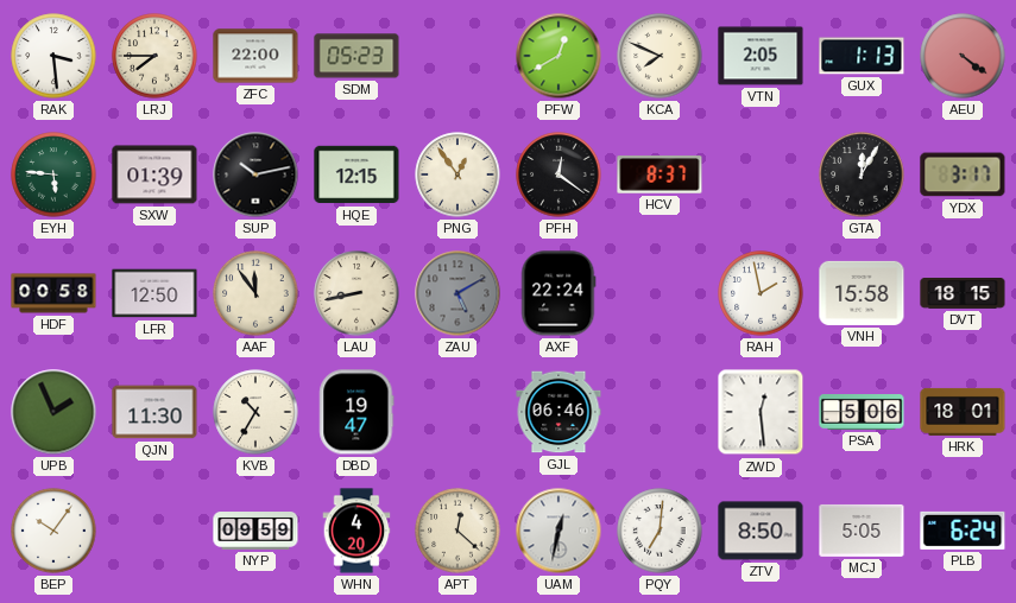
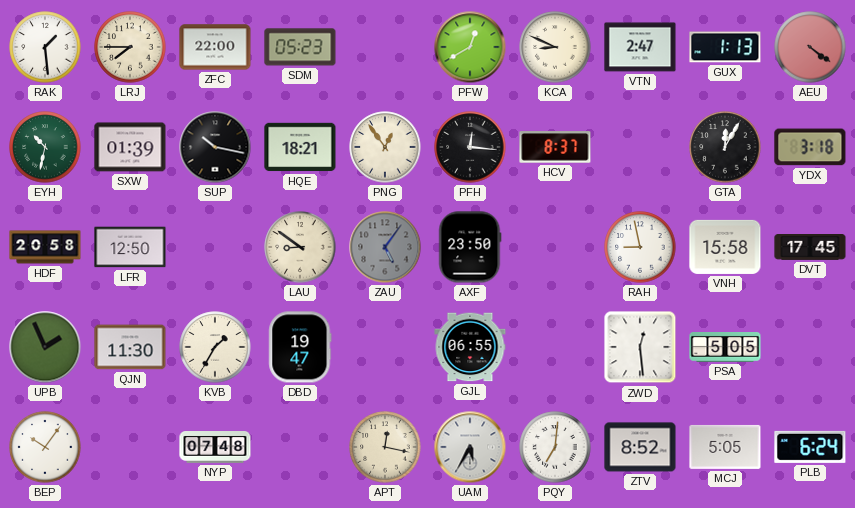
RAK: 3:29 -> 1:29
KCA: 7:49 -> 8:49
VTN: 2:05 -> 2:47
EYH: 5:46 -> 10:32
SUP: 10:13 -> 10:17
HQE: 12:15 -> 18:21
PFH: 12:21 -> 12:16
YDX: 3:17 -> 3:18
HDF: 00:58 -> 20:58
AAF: 11:54 -> none
LAU: 8:43 -> 8:51
ZAU: 5:10 -> 5:06
AXF: 22:24 -> 23:50
RAH: 1:58 -> 8:58
DVT: 18:15 -> 17:45
KVB: 10:35 -> 1:35
GJL: 06:46 -> 06:55
PSA: 5:06 -> 5:05
HRK: 18:01 -> none
NYP: 09:59 -> 07:48
WHN: 4:20 -> none
APT: 12:22 -> 12:17
UAM: 12:32 -> 5:35
ZTV: 8:50 -> 8:52
